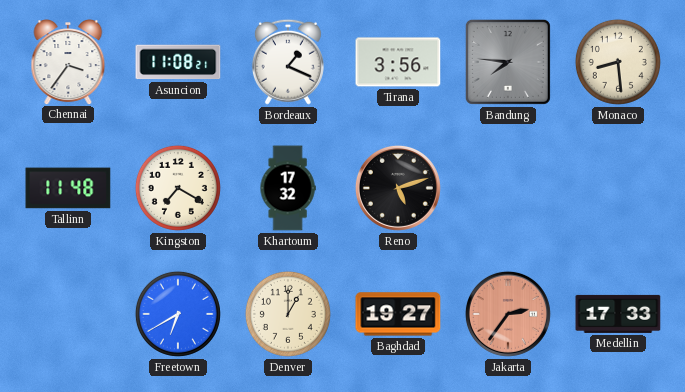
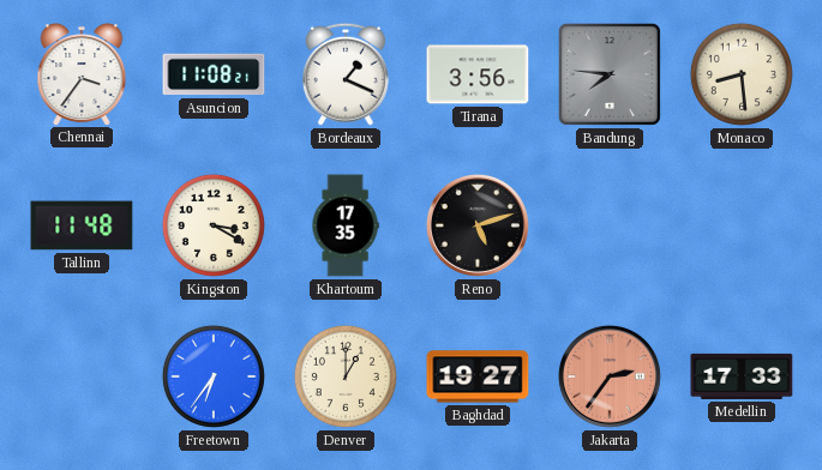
Kingston: 7:20 -> 3:20
Khartoum: 17:32 -> 17:35
Freetown: 6:40 -> 6:36
